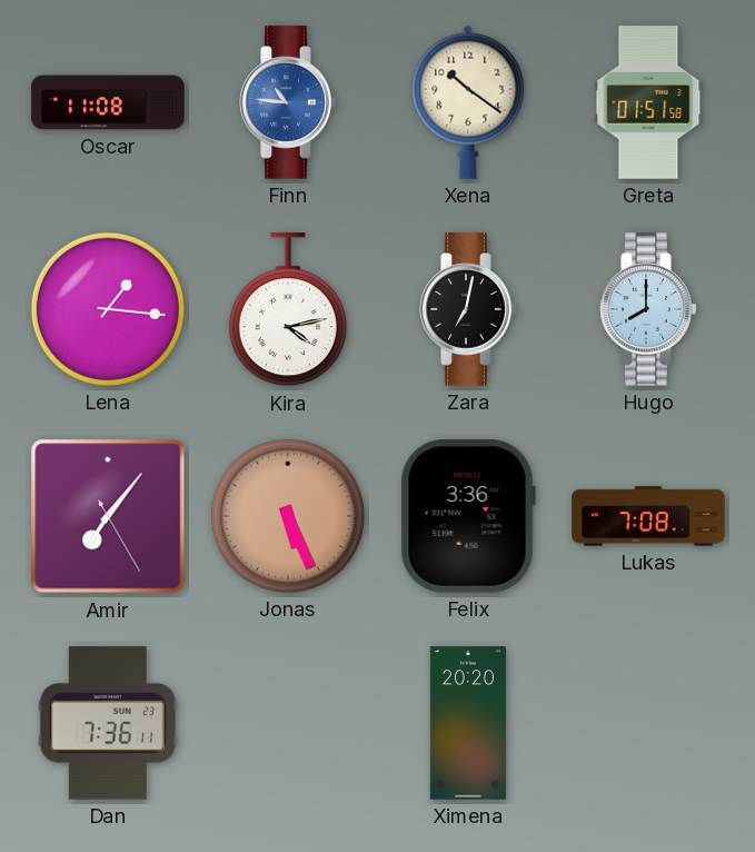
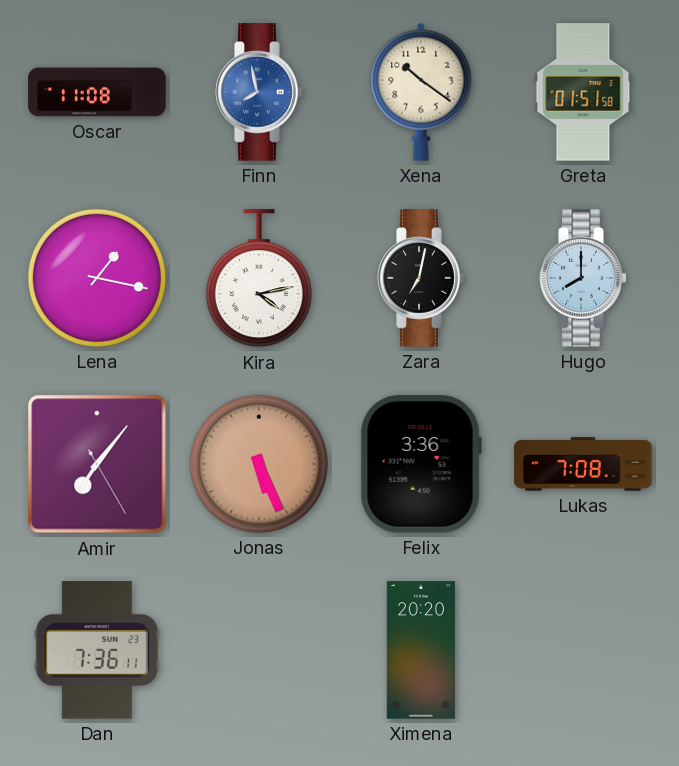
Finn: 10:46 -> 7:58
Lena: 1:16 -> 1:17
